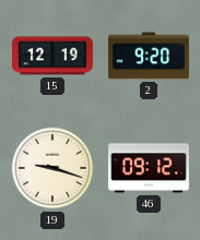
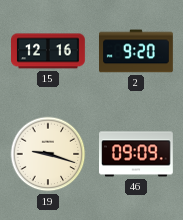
15: 12:19 -> 12:16
46: 09:12 -> 09:09
